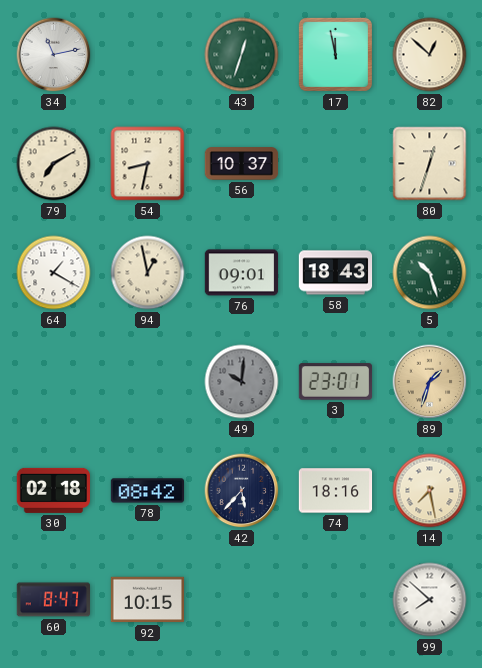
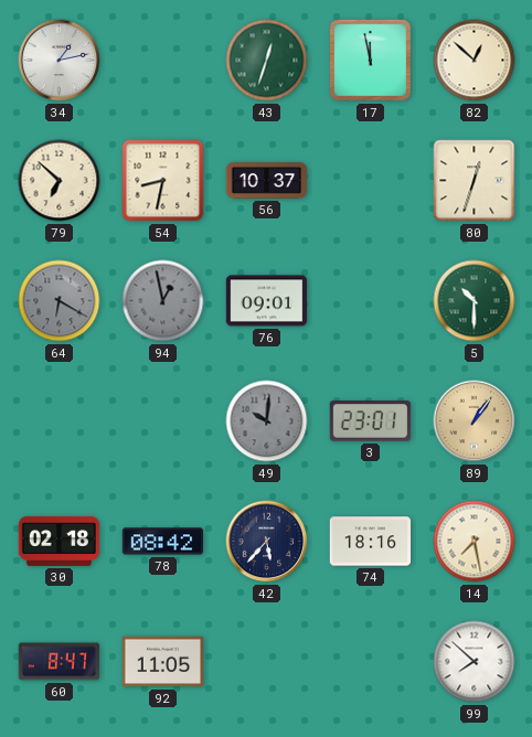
34: 11:13 -> 1:13
79: 7:10 -> 6:52
64: 1:20 -> 6:20
64 dial: white -> grey
94 dial: cream -> grey
58: 18:43 -> none
5: 10:27 -> 10:30
89: 1:33 -> 1:06
92: 10:15 -> 11:05
